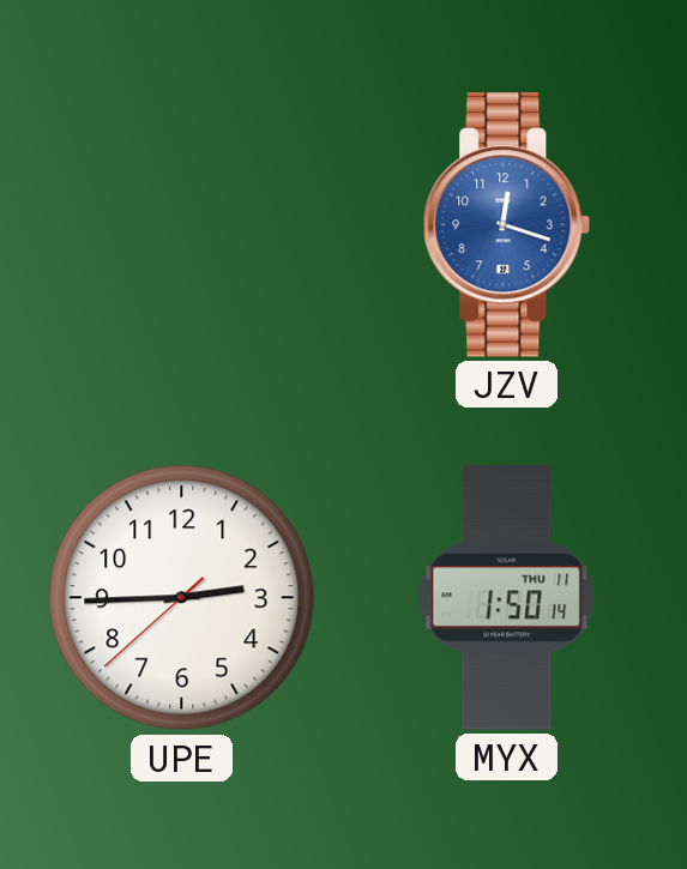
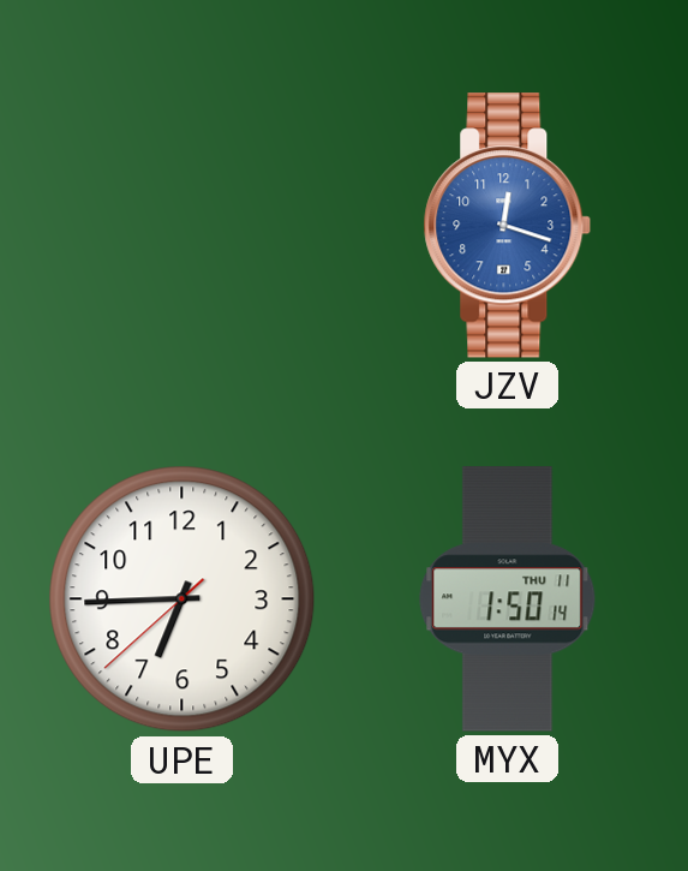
UPE: 2:44 -> 6:44
